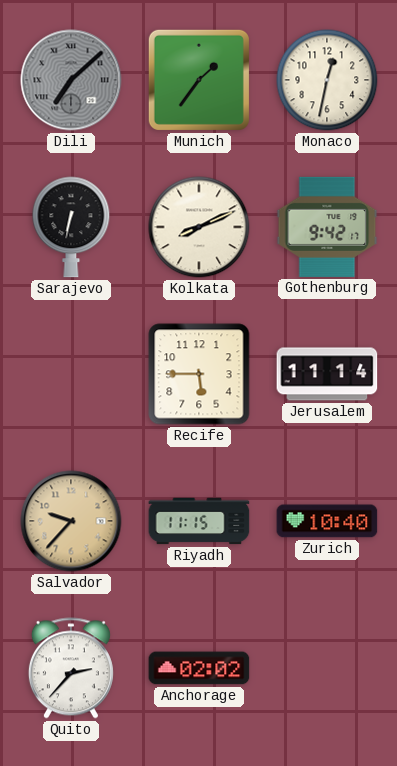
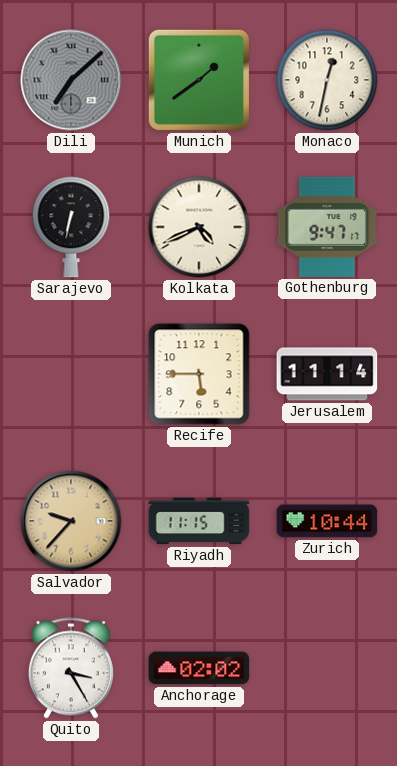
Munich: 1:36 -> 1:39
Kolkata: 8:11 -> 4:41
Gothenburg: 9:42 -> 9:47
Zurich: 10:40 -> 10:44
Quito: 2:37 -> 3:25
